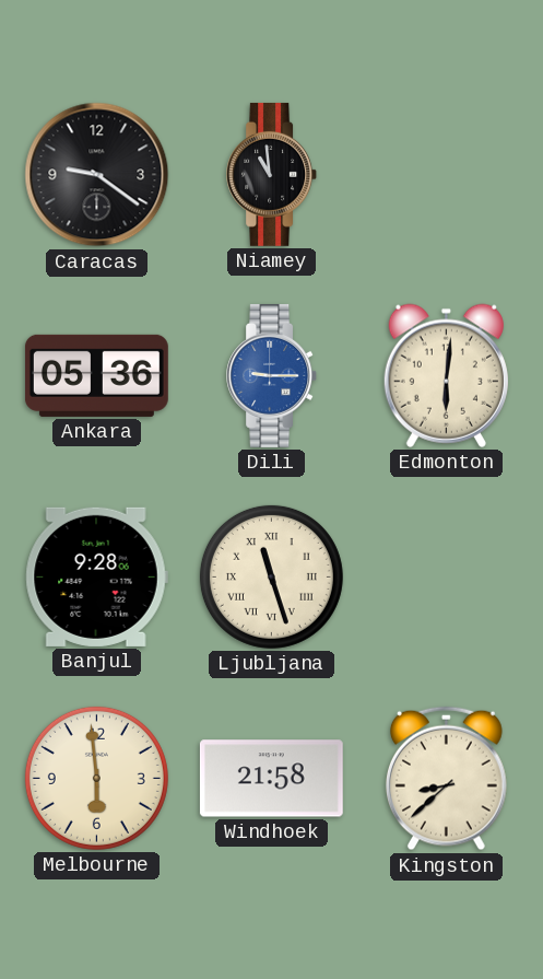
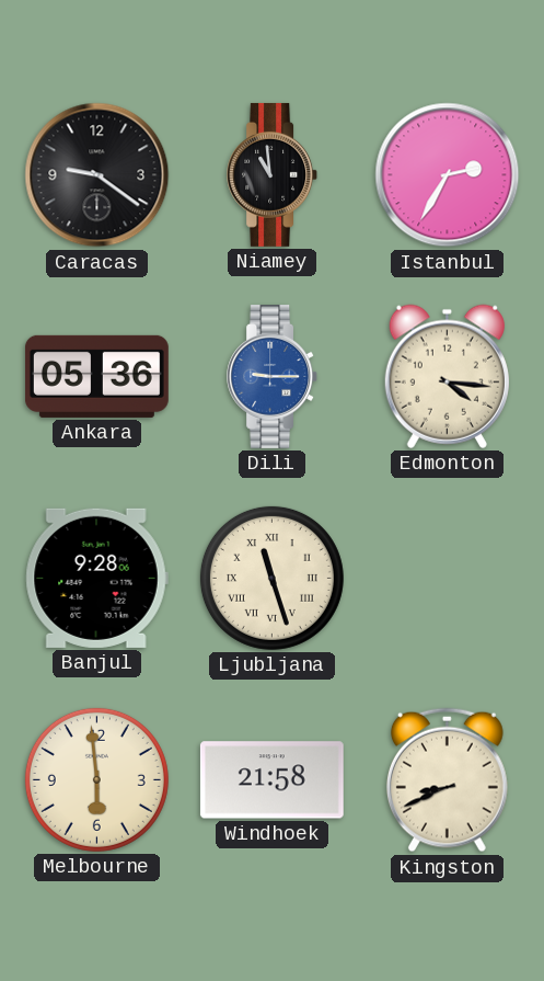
Istanbul: none -> 2:35
Edmonton: 6:01 -> 4:16
Kingston: 8:38 -> 8:41
